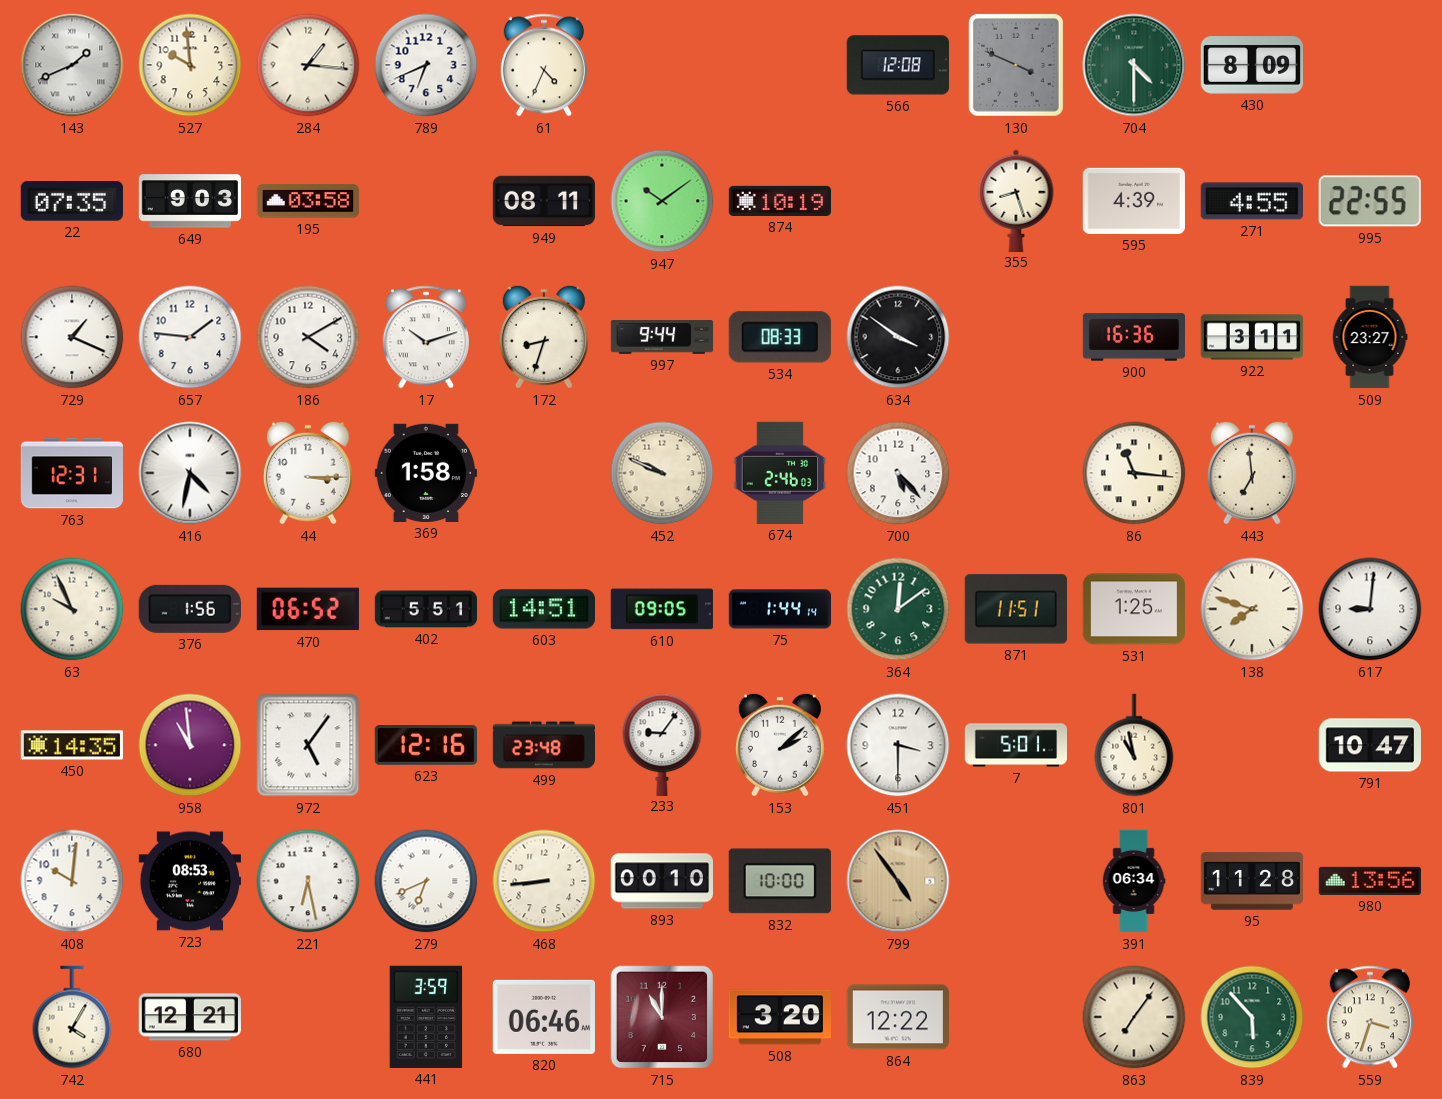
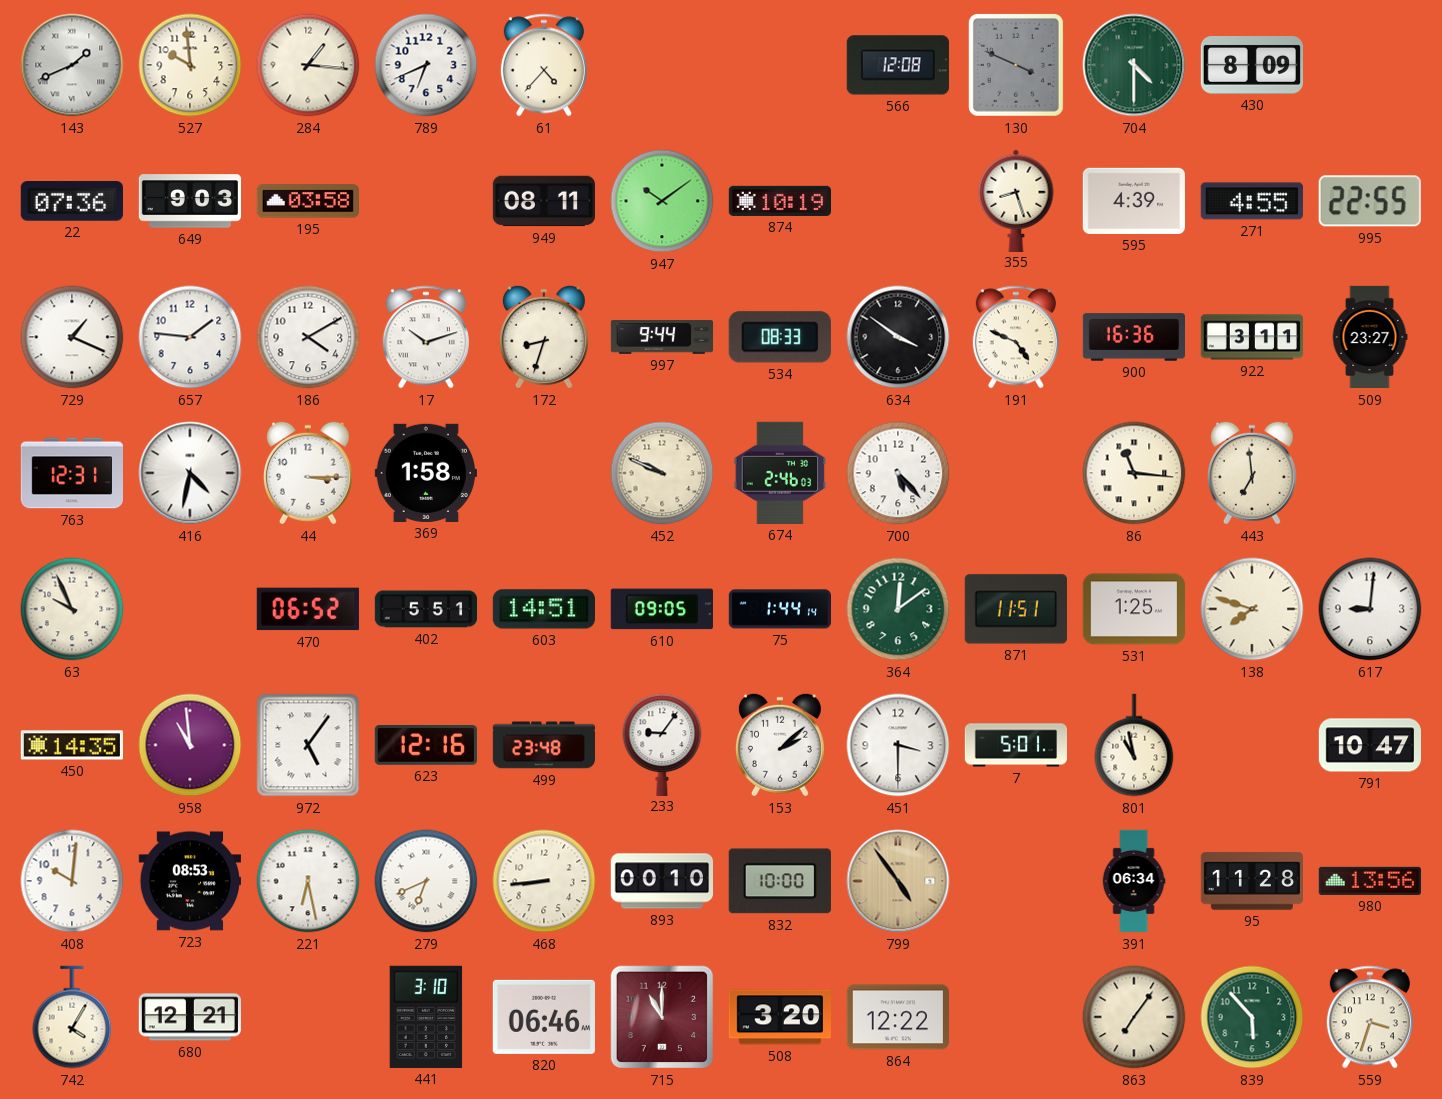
61: 4:34 -> 4:37
22: 07:35 -> 07:36
191: none -> 4:49
376: 1:56 -> none
441: 3:59 -> 3:10
